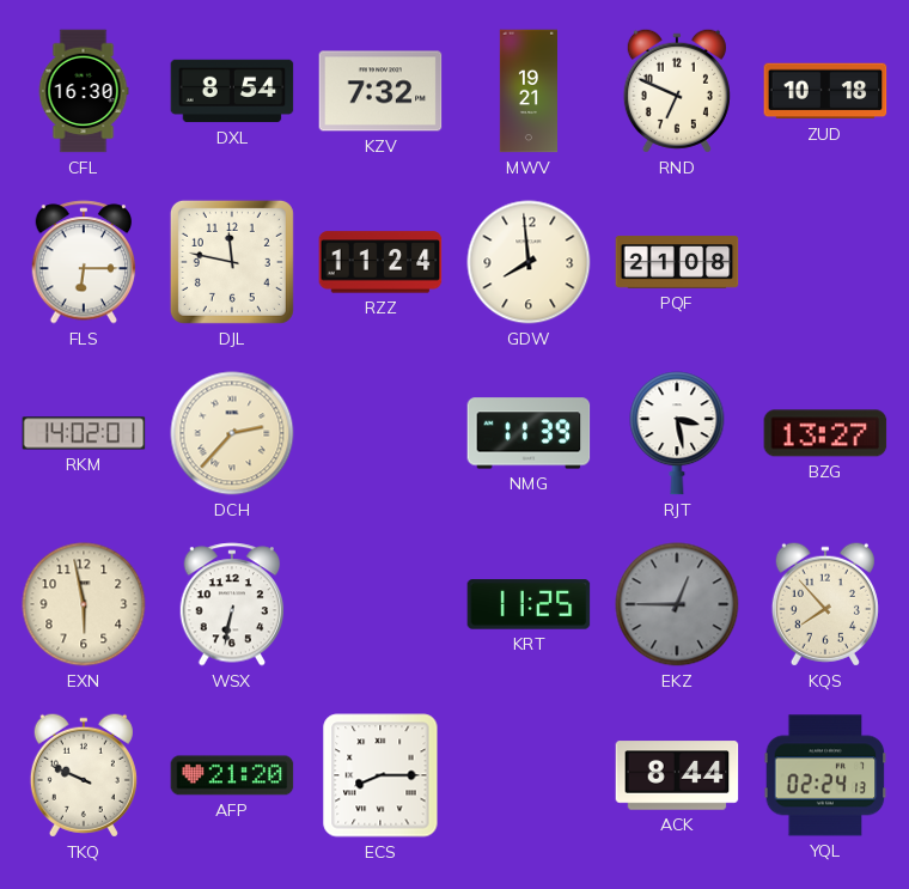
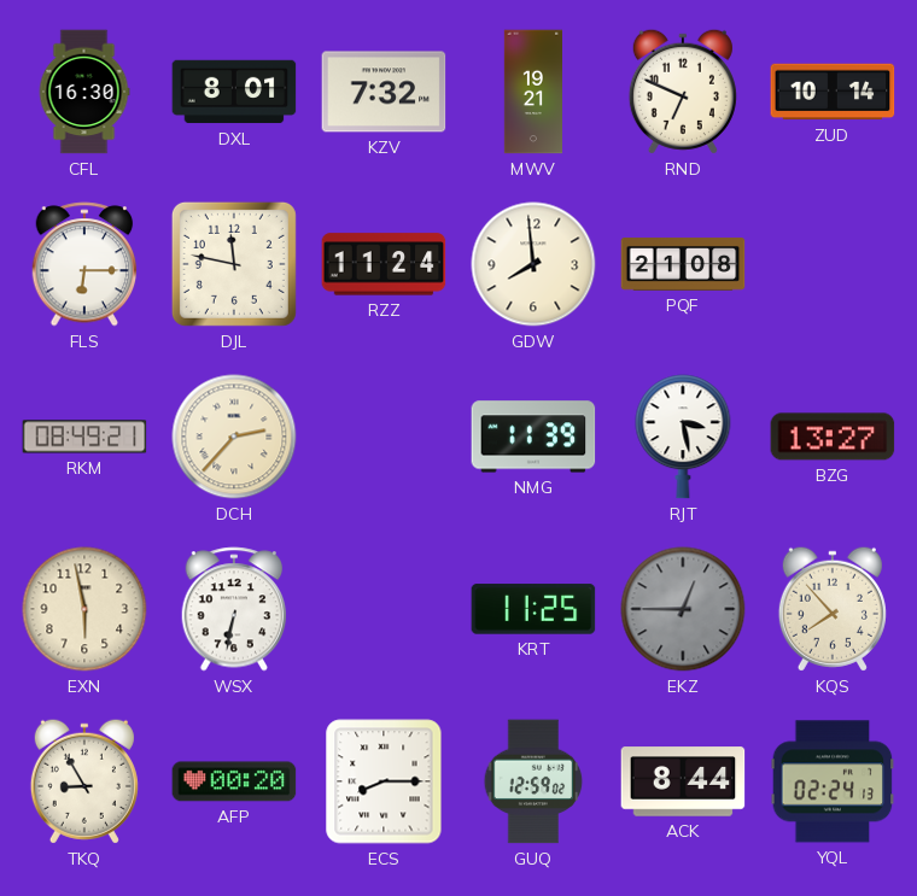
DXL: 8:54 -> 8:01
ZUD: 10:18 -> 10:14
RKM: 14:02 -> 08:49
TKQ: 9:49 -> 8:55
AFP: 21:20 -> 00:20
GUQ: none -> 12:59
